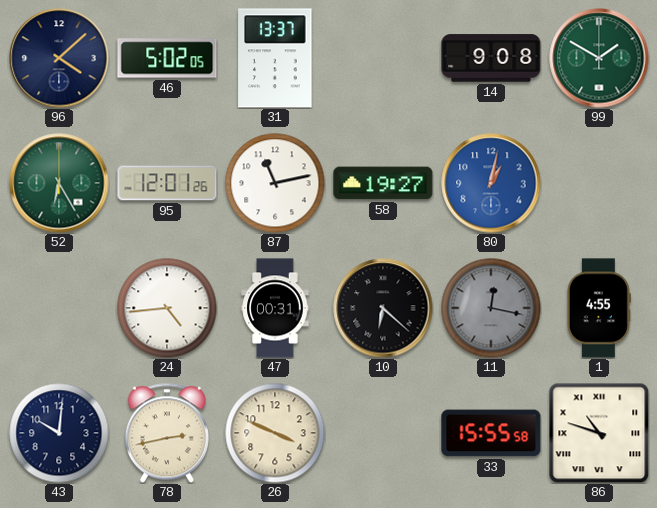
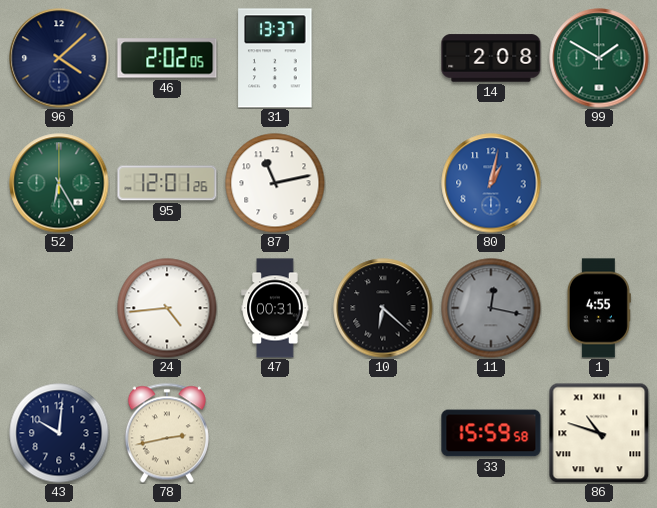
46: 5:02 -> 2:02
14: 9:08 -> 2:08
58: 19:27 -> none
26: 3:49 -> none
33: 15:55 -> 15:59
